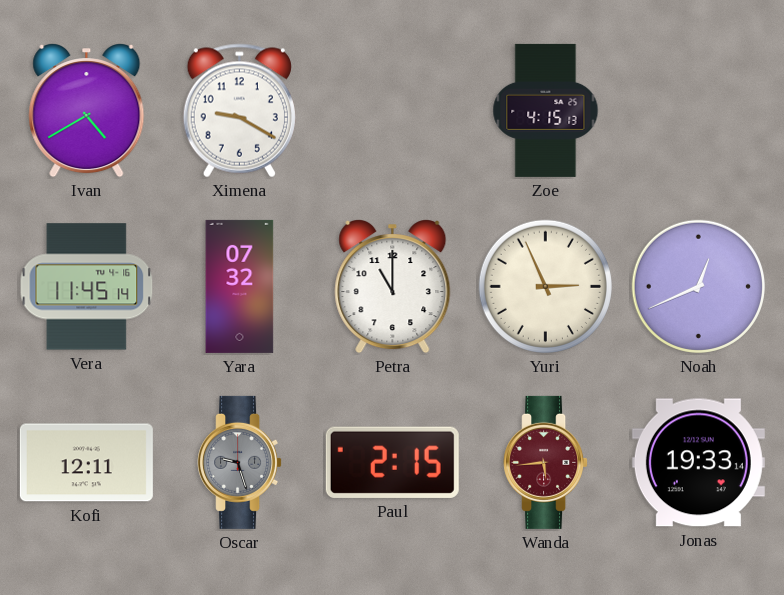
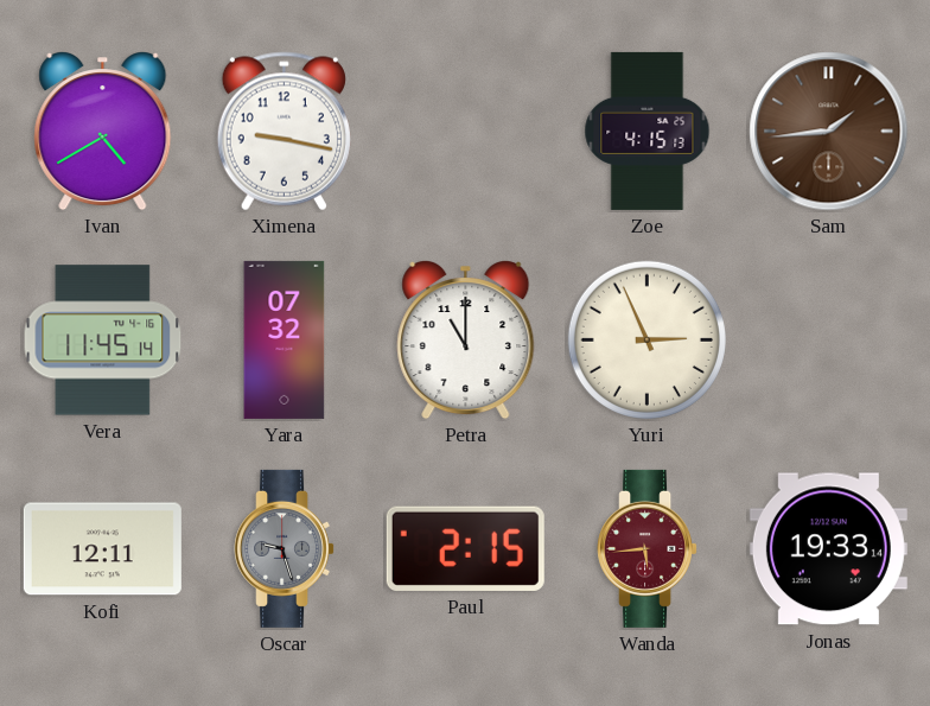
Ximena: 9:20 -> 9:17
Sam: none -> 1:44
Noah: 12:41 -> none
